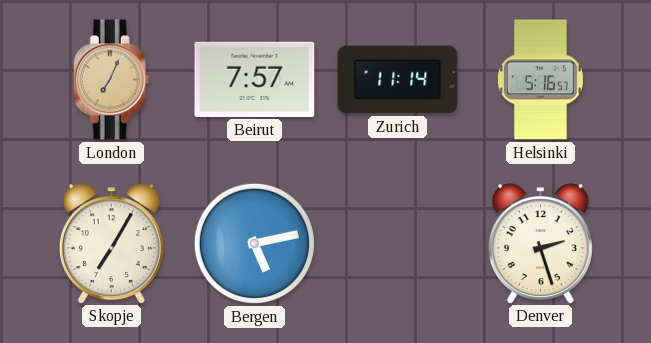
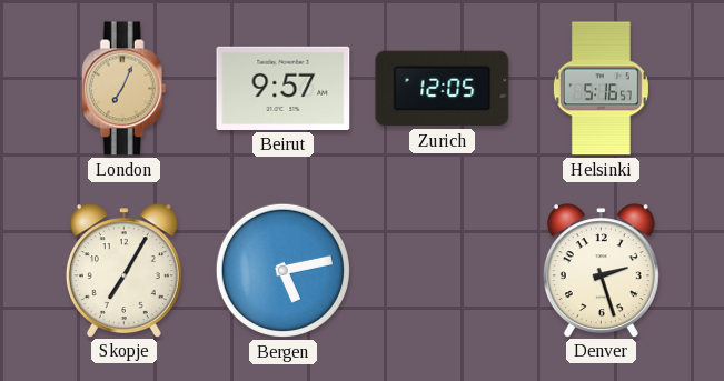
Beirut: 7:57 -> 9:57
Zurich: 11:14 -> 12:05
